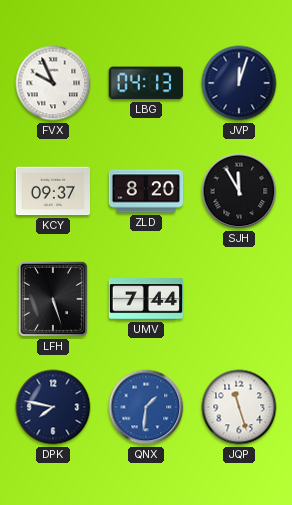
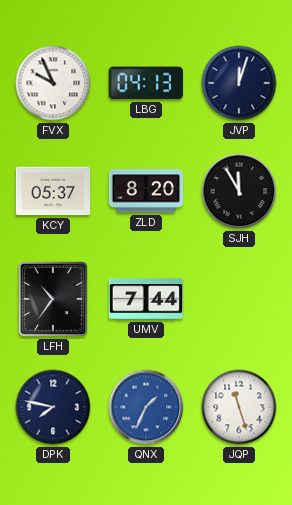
KCY: 09:37 -> 05:37
LFH: 5:27 -> 10:36
QNX: 1:31 -> 1:34
